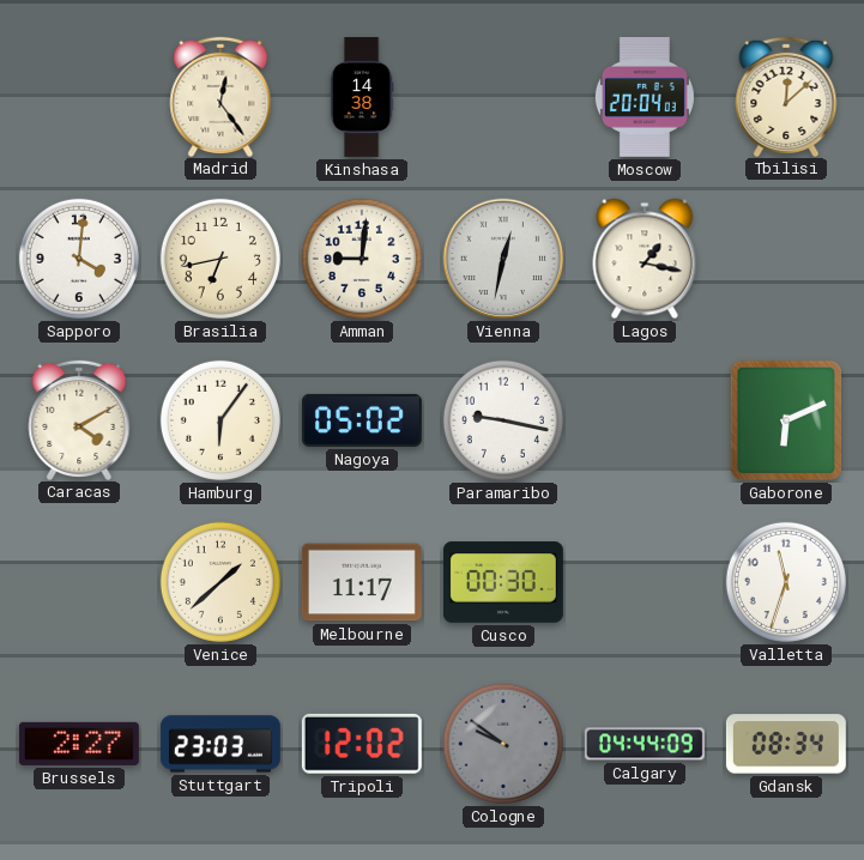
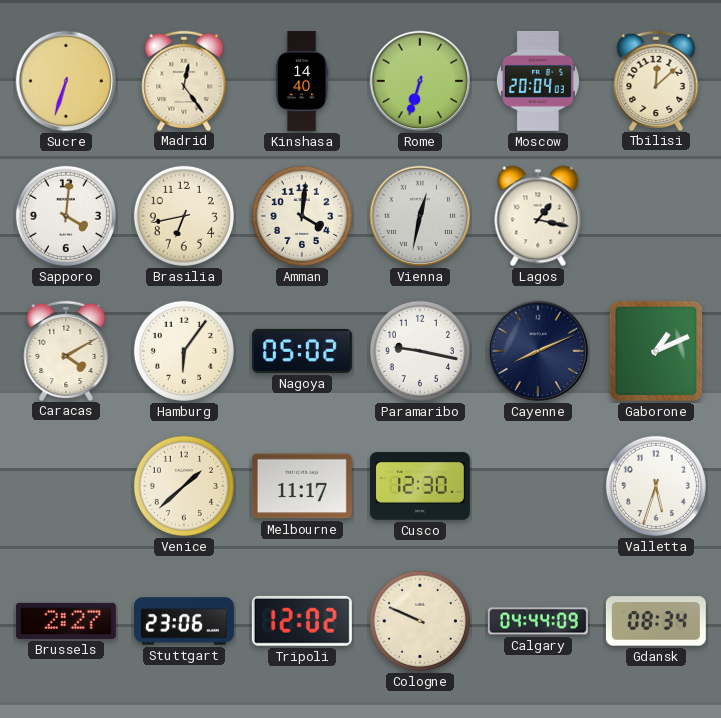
Sucre: none -> 6:33
Kinshasa: 14:38 -> 14:40
Rome: none -> 6:33
Amman: 9:01 -> 4:01
Cayenne: none -> 8:11
Gaborone: 6:11 -> 1:11
Cusco: 00:30 -> 12:30
Valletta: 11:33 -> 5:33
Stuttgart: 23:03 -> 23:06
Cologne: 9:51 -> 9:49
Cologne dial: grey -> cream
